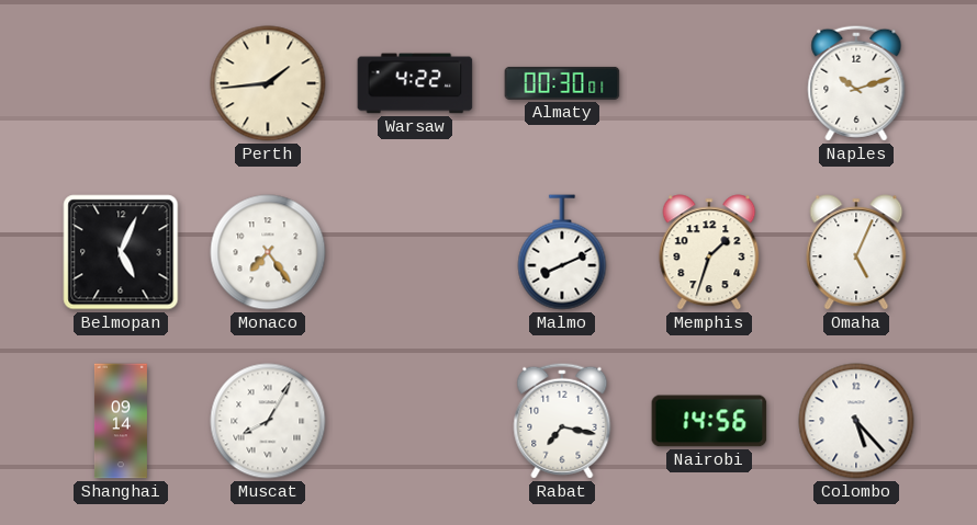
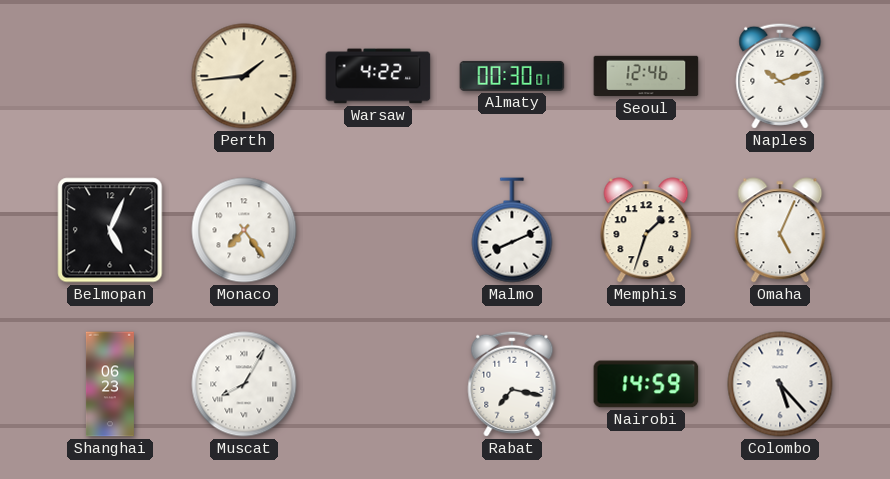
Seoul: none -> 12:46
Shanghai: 09:14 -> 06:23
Nairobi: 14:56 -> 14:59
